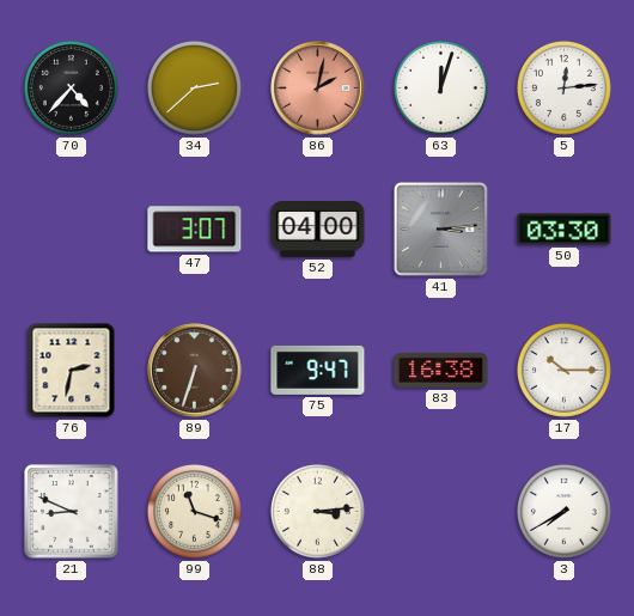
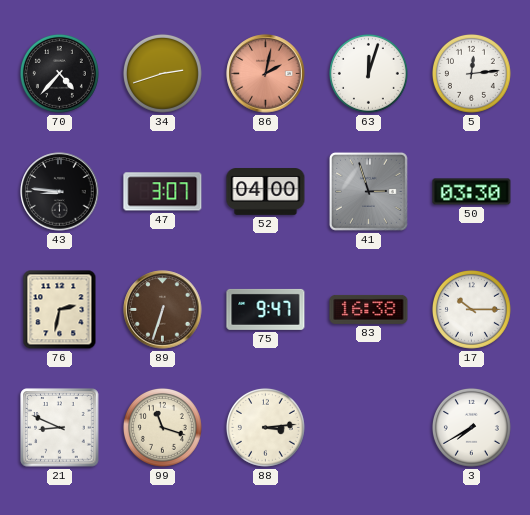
34: 2:38 -> 2:42
43: none -> 8:46
41: 3:14 -> 2:57
